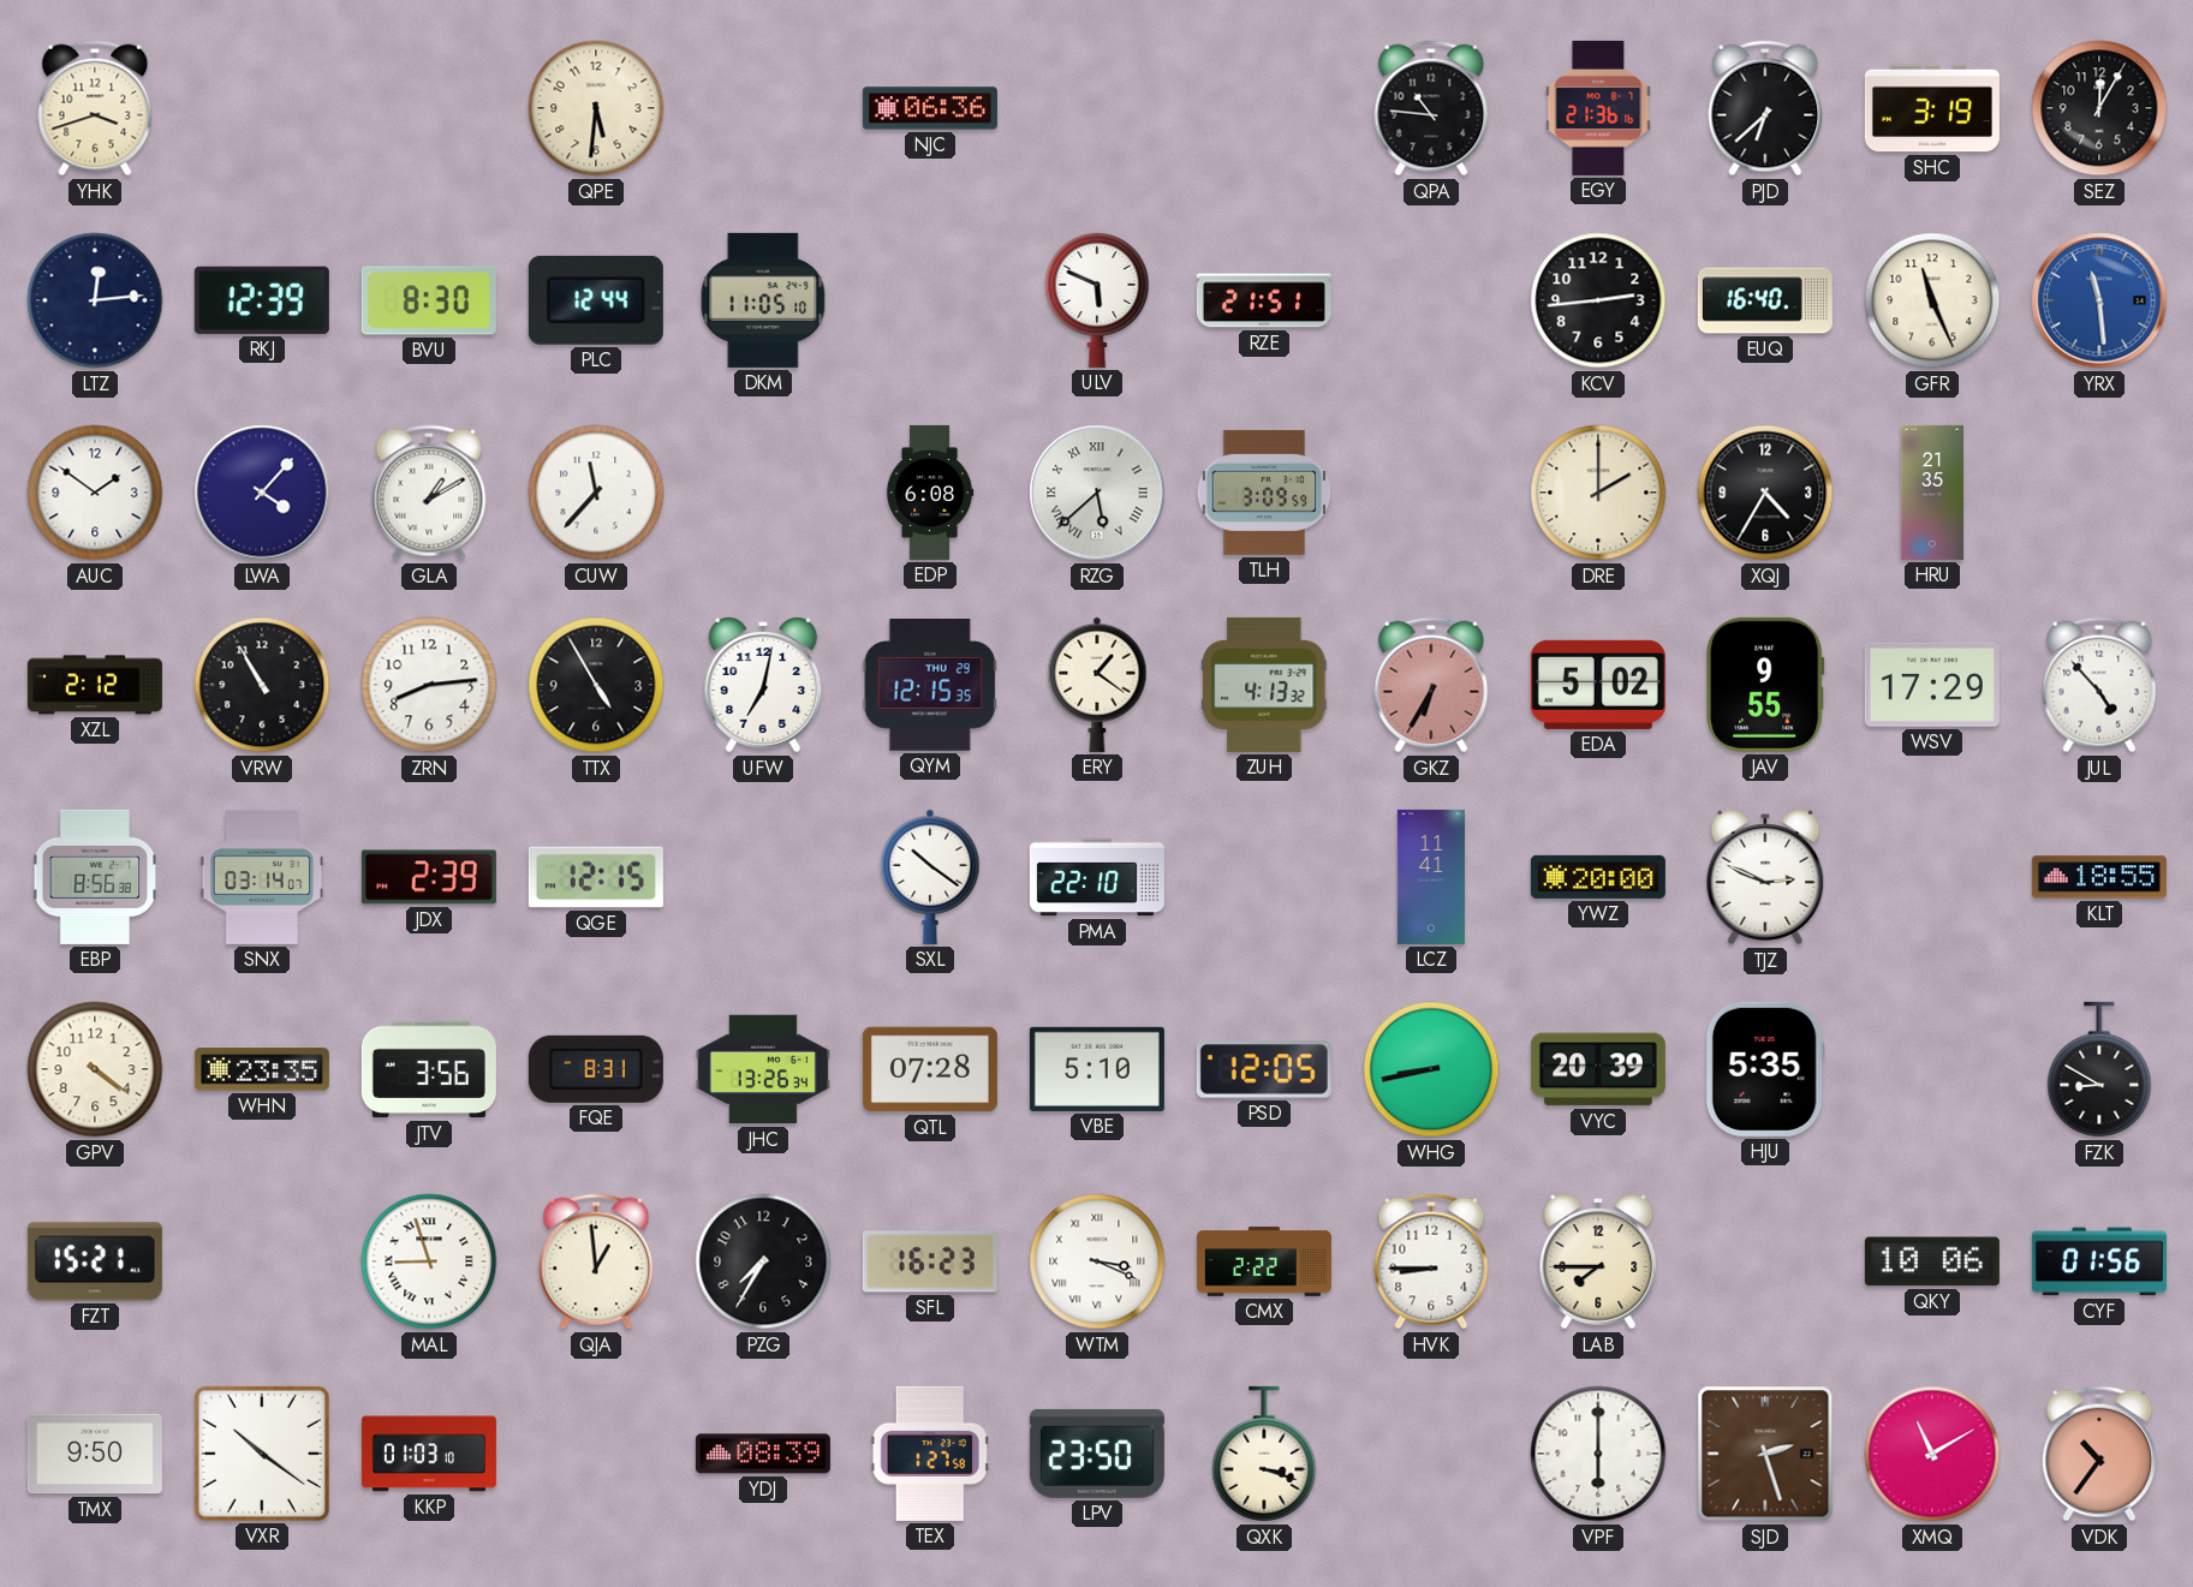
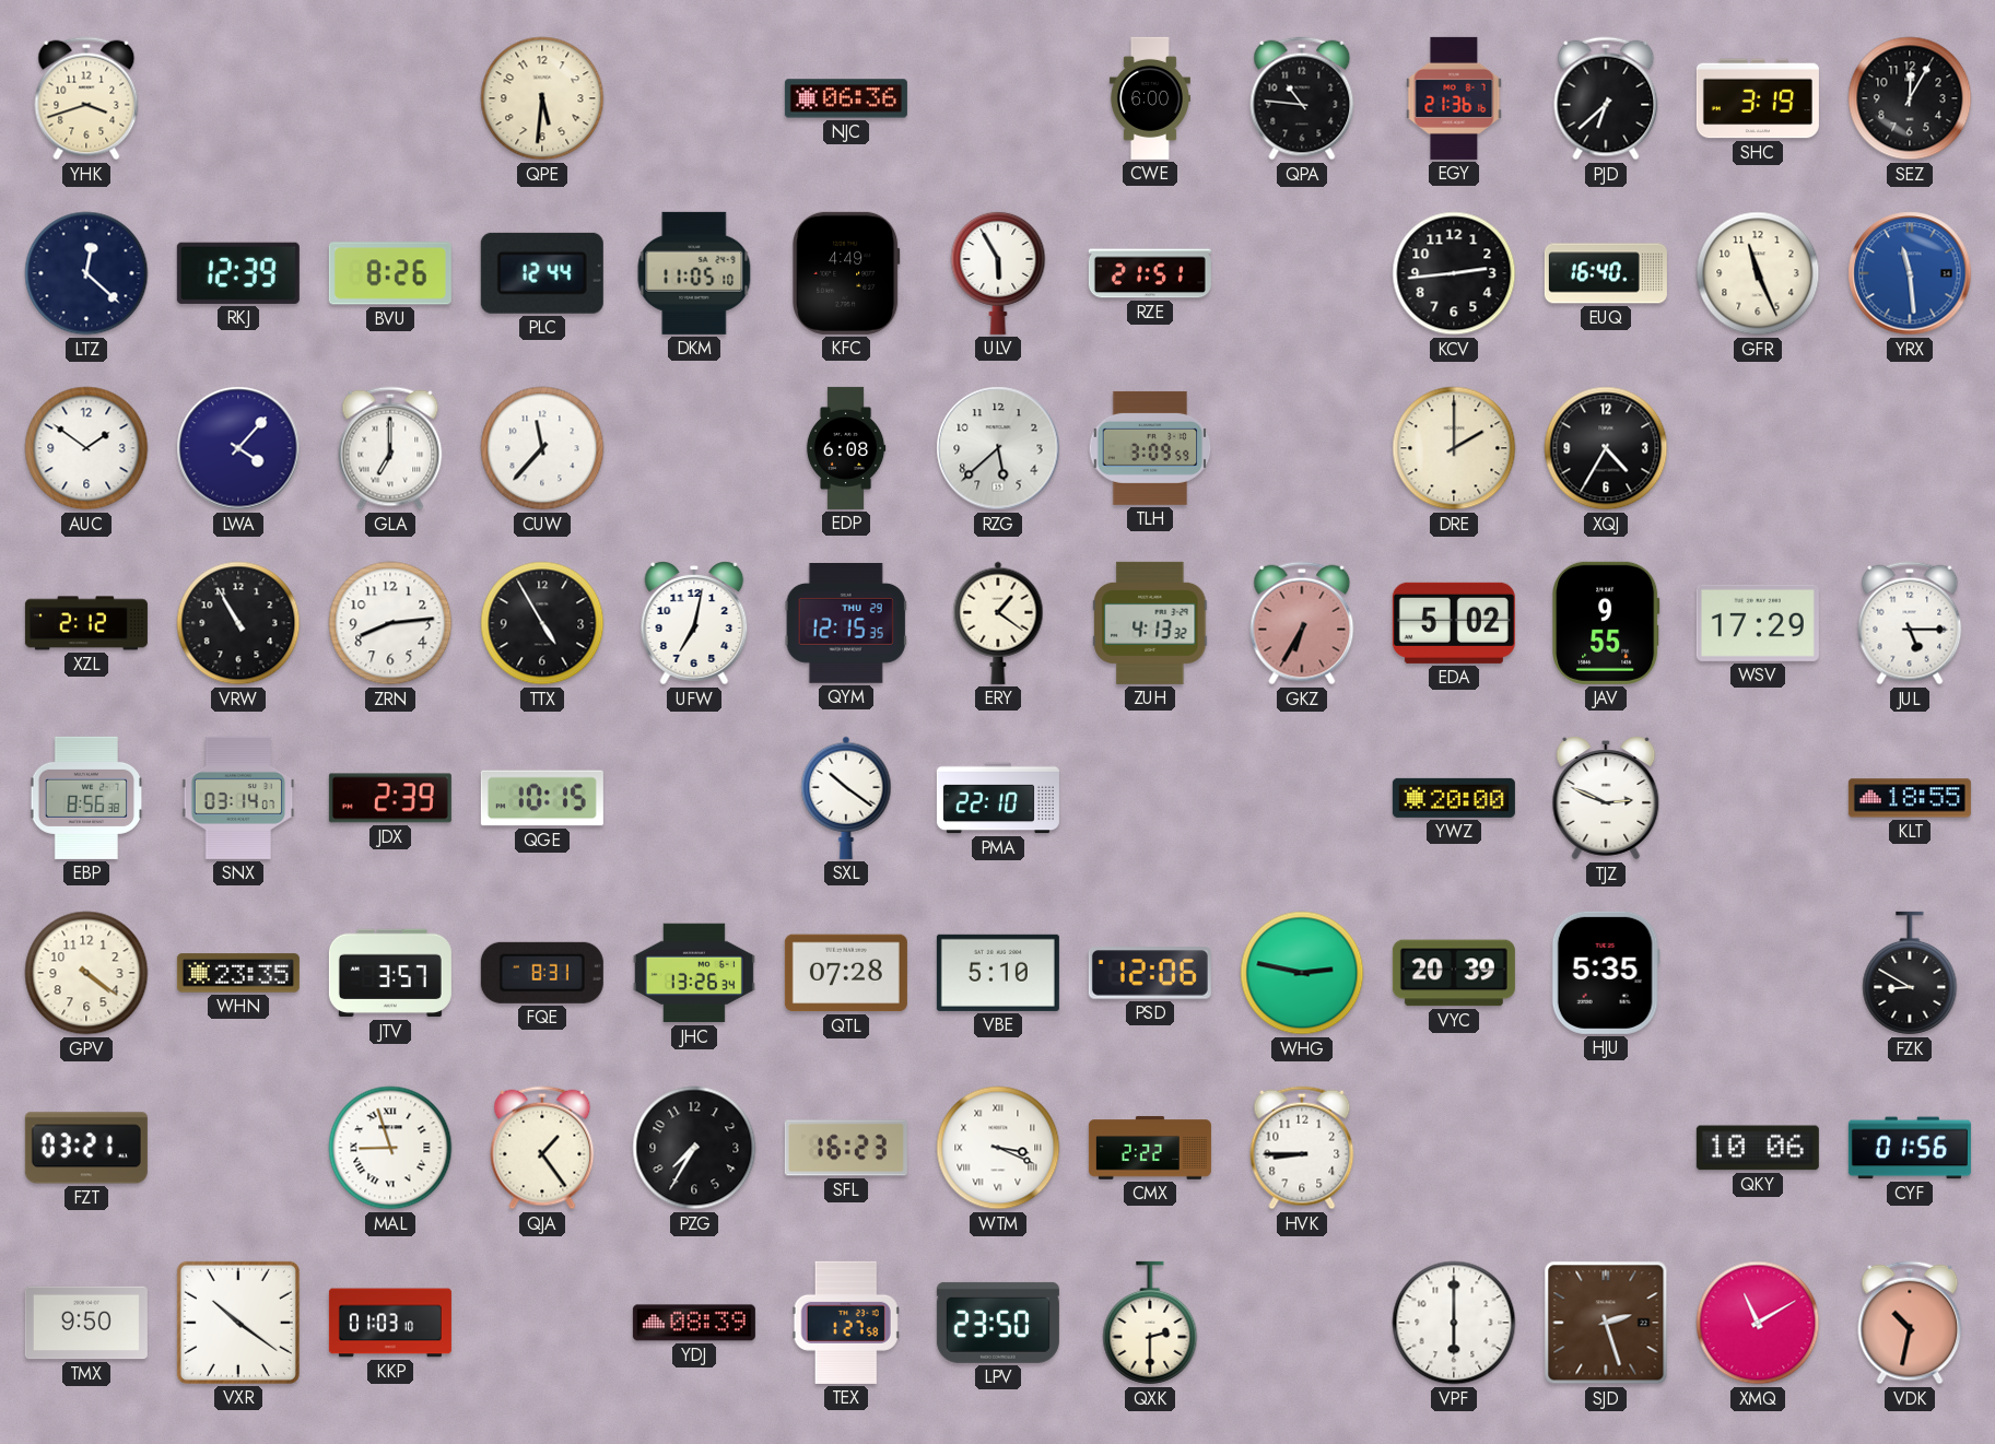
CWE: none -> 6:00
LTZ: 12:14 -> 12:22
BVU: 8:30 -> 8:26
KFC: none -> 4:49
ULV: 5:49 -> 5:55
GLA: 1:10 -> 7:00
RZG numerals: Roman -> Arabic
HRU: 21:35 -> none
JUL: 4:53 -> 5:15
QGE: 12:15 -> 10:15
LCZ: 11:41 -> none
JTV: 3:56 -> 3:57
PSD: 12:05 -> 12:06
WHG: 8:43 -> 2:47
FZT: 15:21 -> 03:21
QJA: 12:59 -> 1:24
LAB: 7:45 -> none
QXK: 3:18 -> 2:30
VDK: 10:36 -> 10:32
